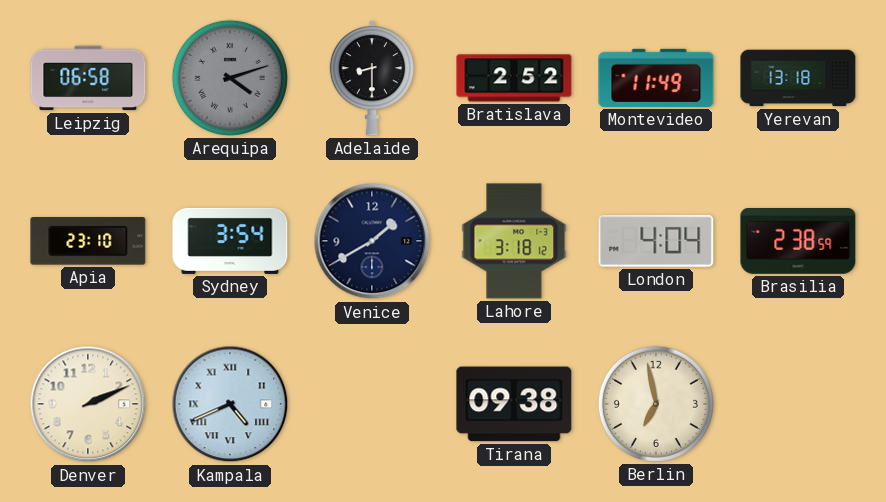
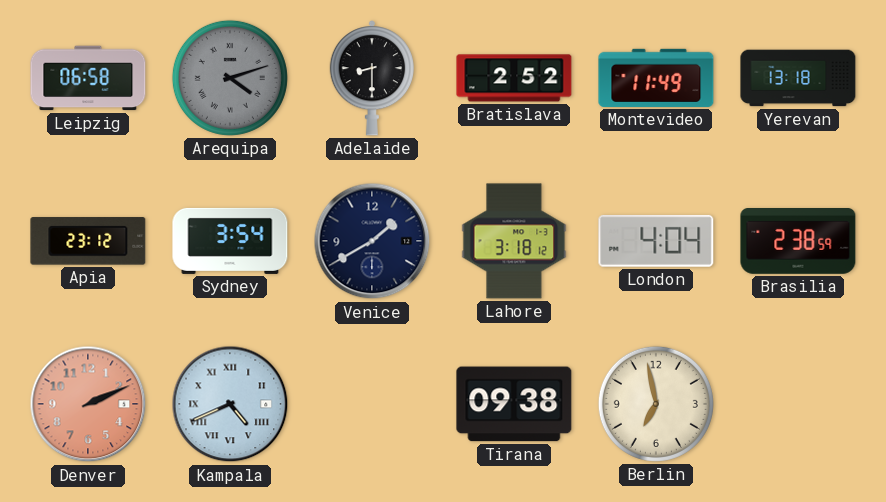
Apia: 23:10 -> 23:12
Denver dial: cream -> salmon
